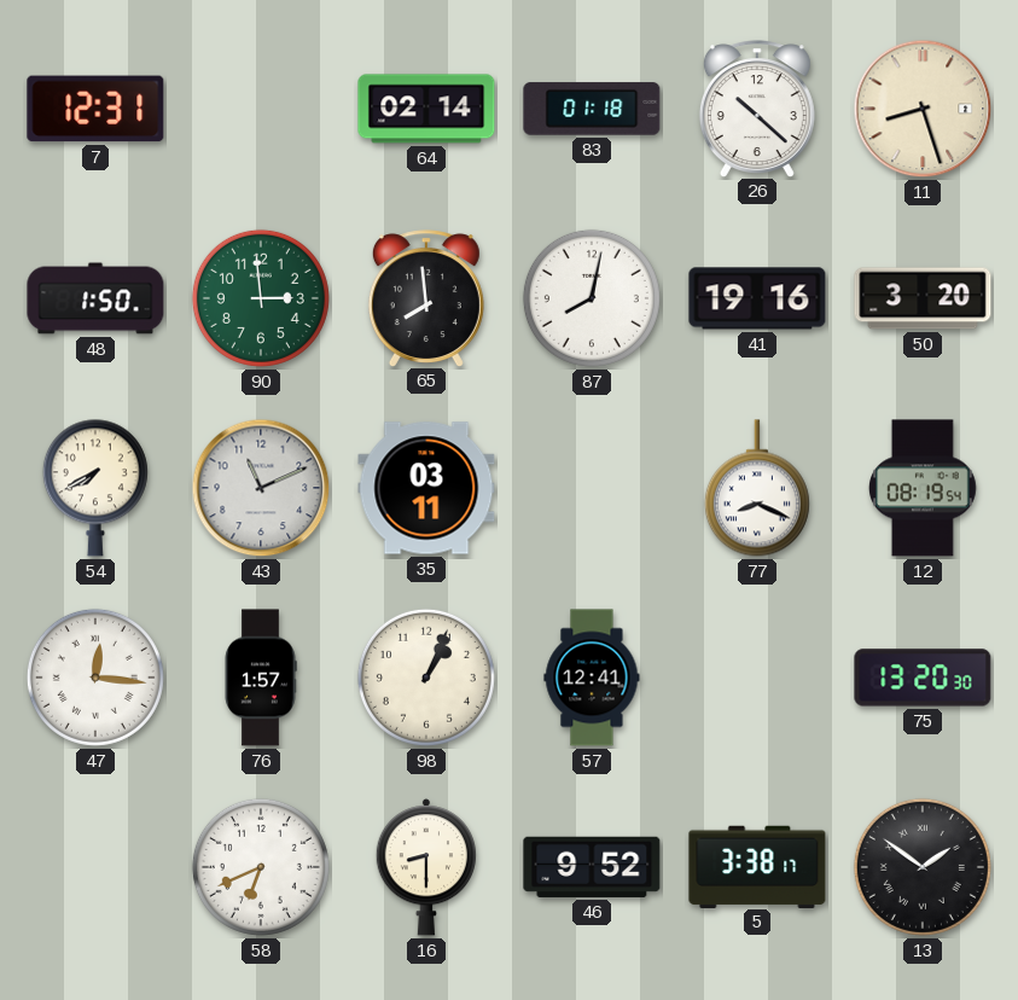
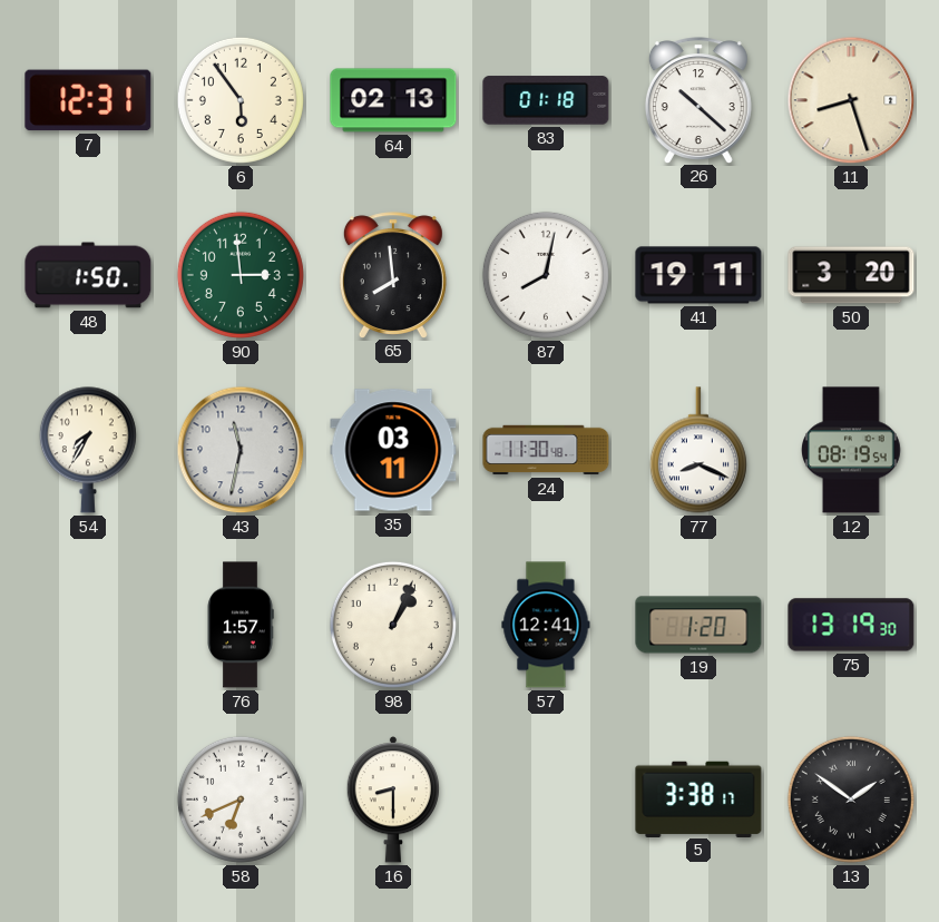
6: none -> 5:54
64: 02:14 -> 02:13
41: 19:16 -> 19:11
54: 7:40 -> 7:35
43: 11:11 -> 11:32
24: none -> 11:30
47: 12:16 -> none
19: none -> 1:20
75: 13:20 -> 13:19
46: 9:52 -> none
